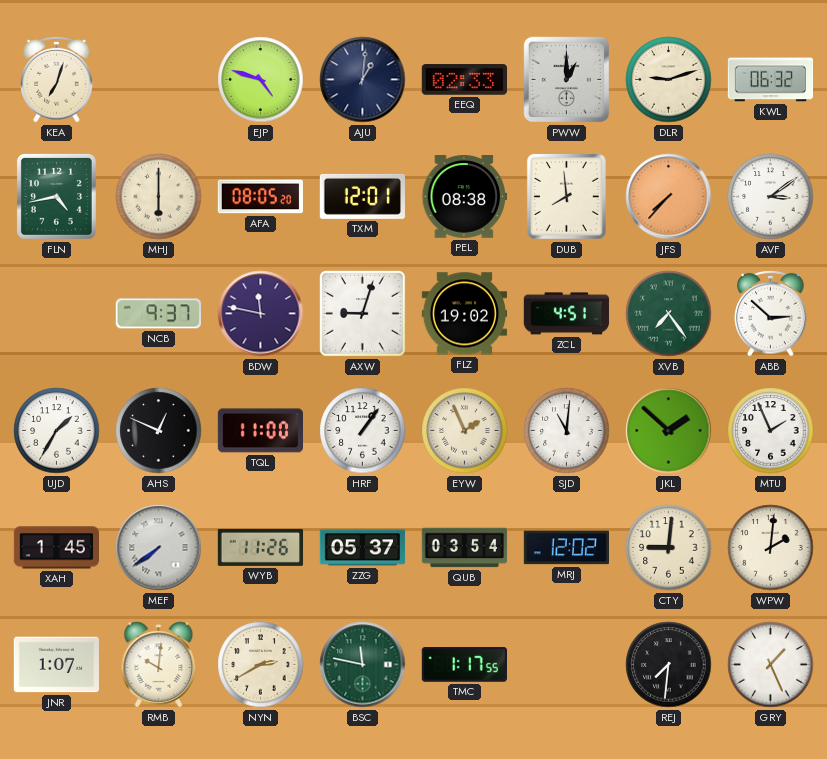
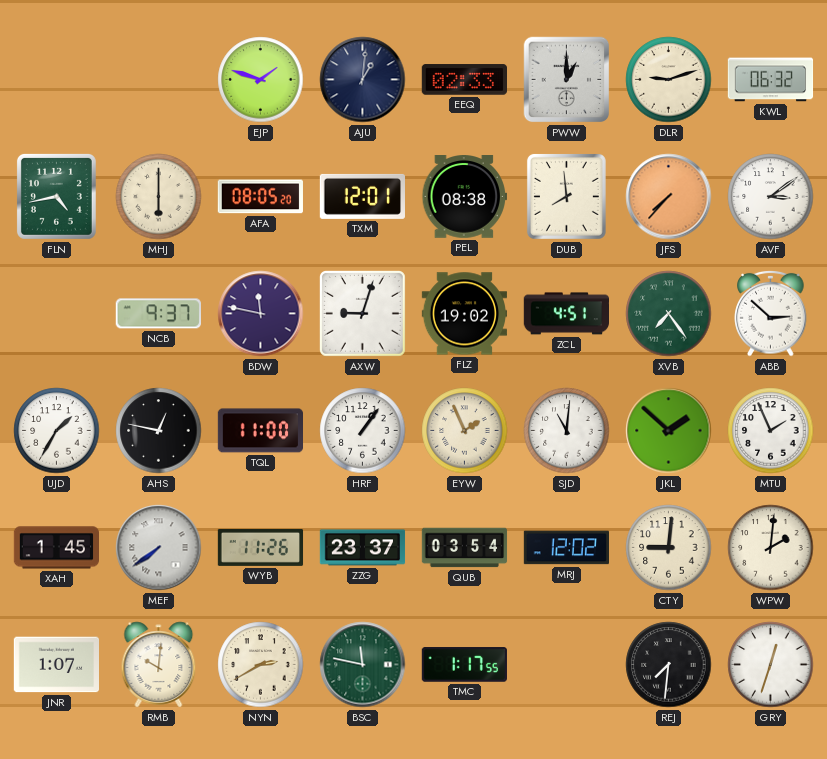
KEA: 7:03 -> none
EJP: 4:48 -> 1:48
AHS: 12:49 -> 12:47
ZZG: 05:37 -> 23:37
GRY: 1:26 -> 12:33
